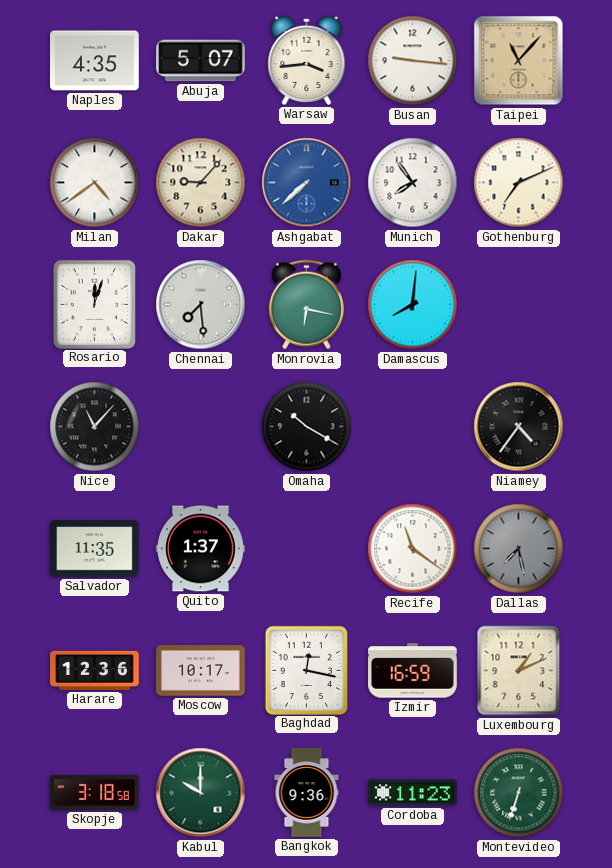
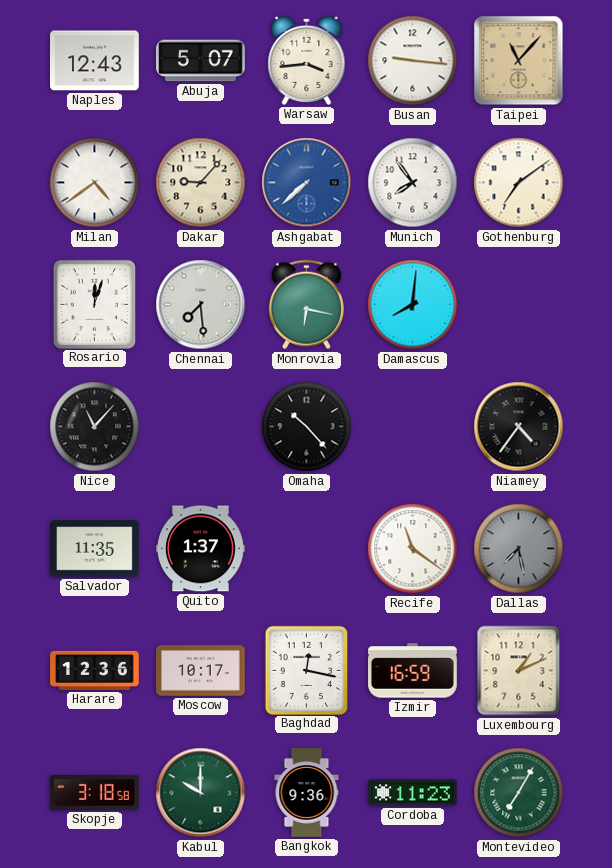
Naples: 4:35 -> 12:43
Gothenburg: 7:11 -> 7:09
Omaha: 10:20 -> 10:23
Montevideo: 6:33 -> 7:05
